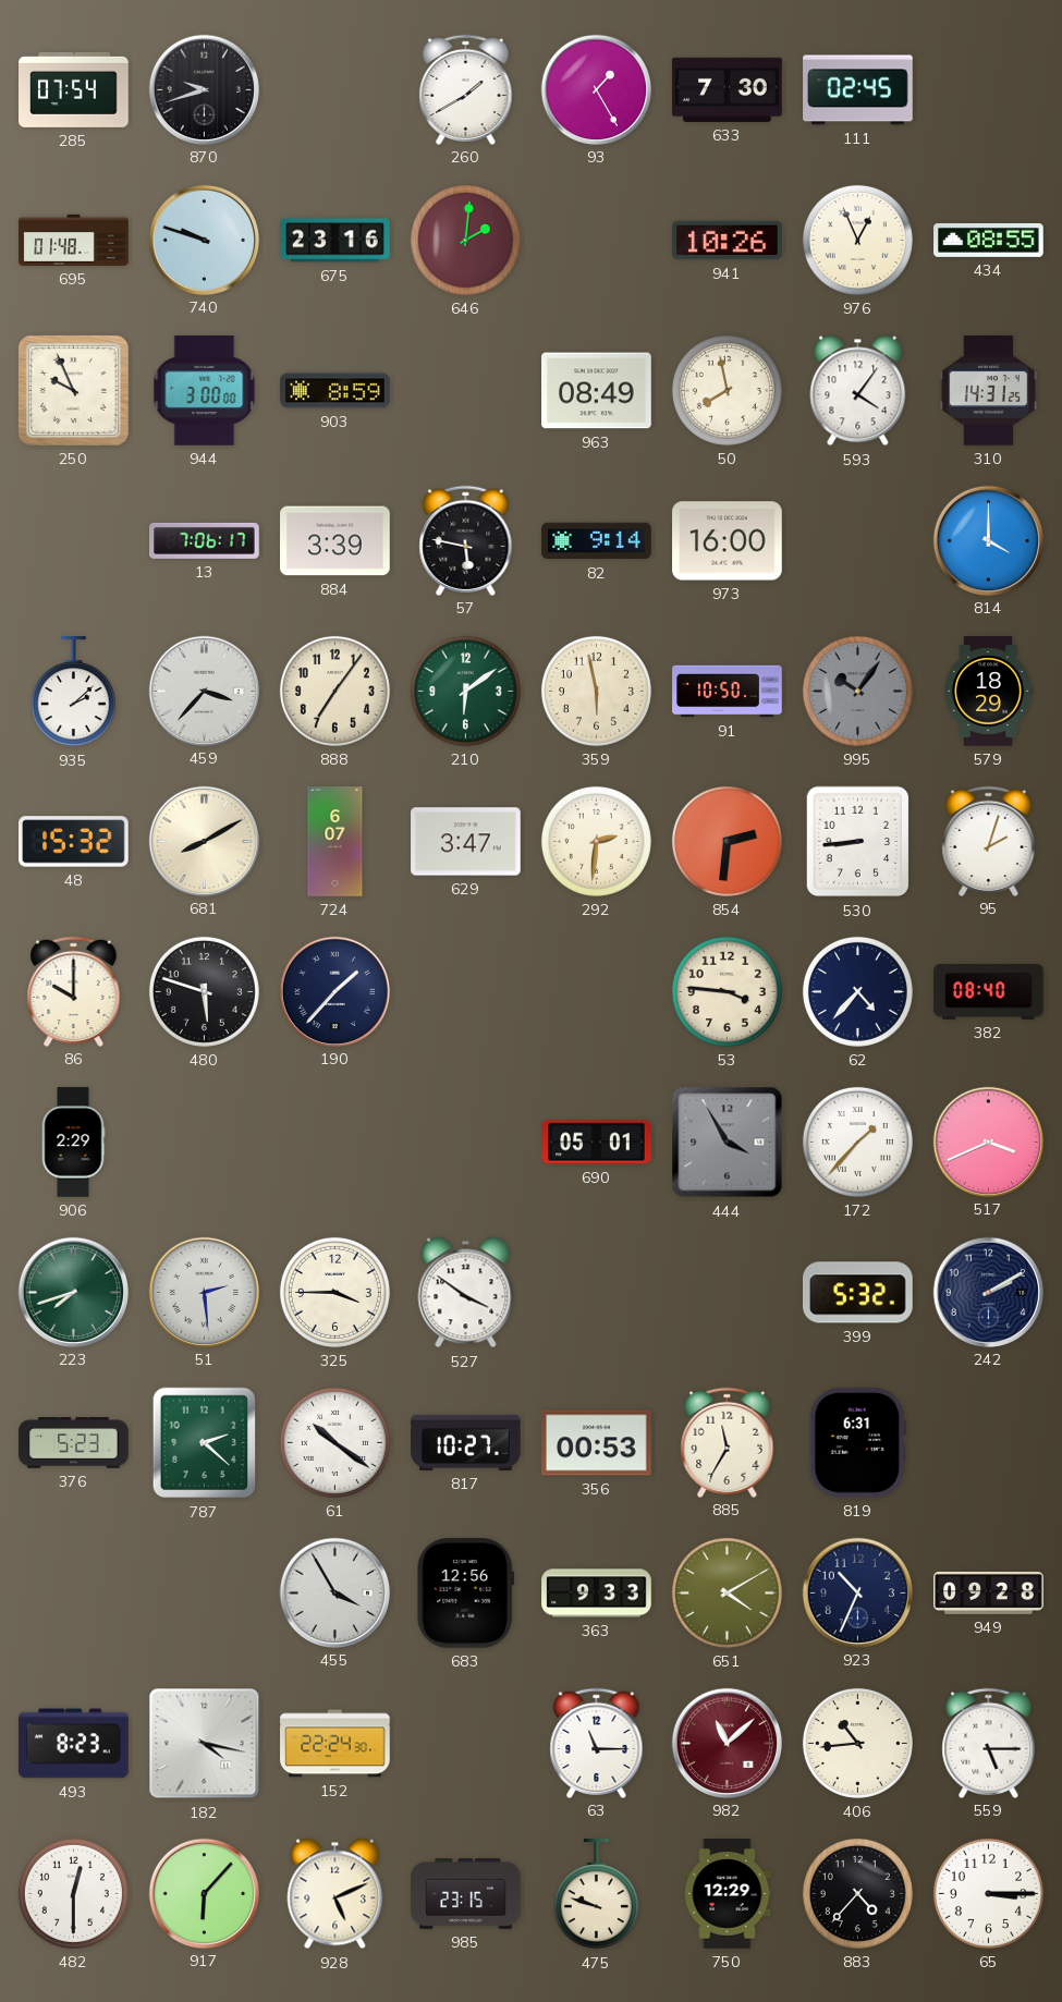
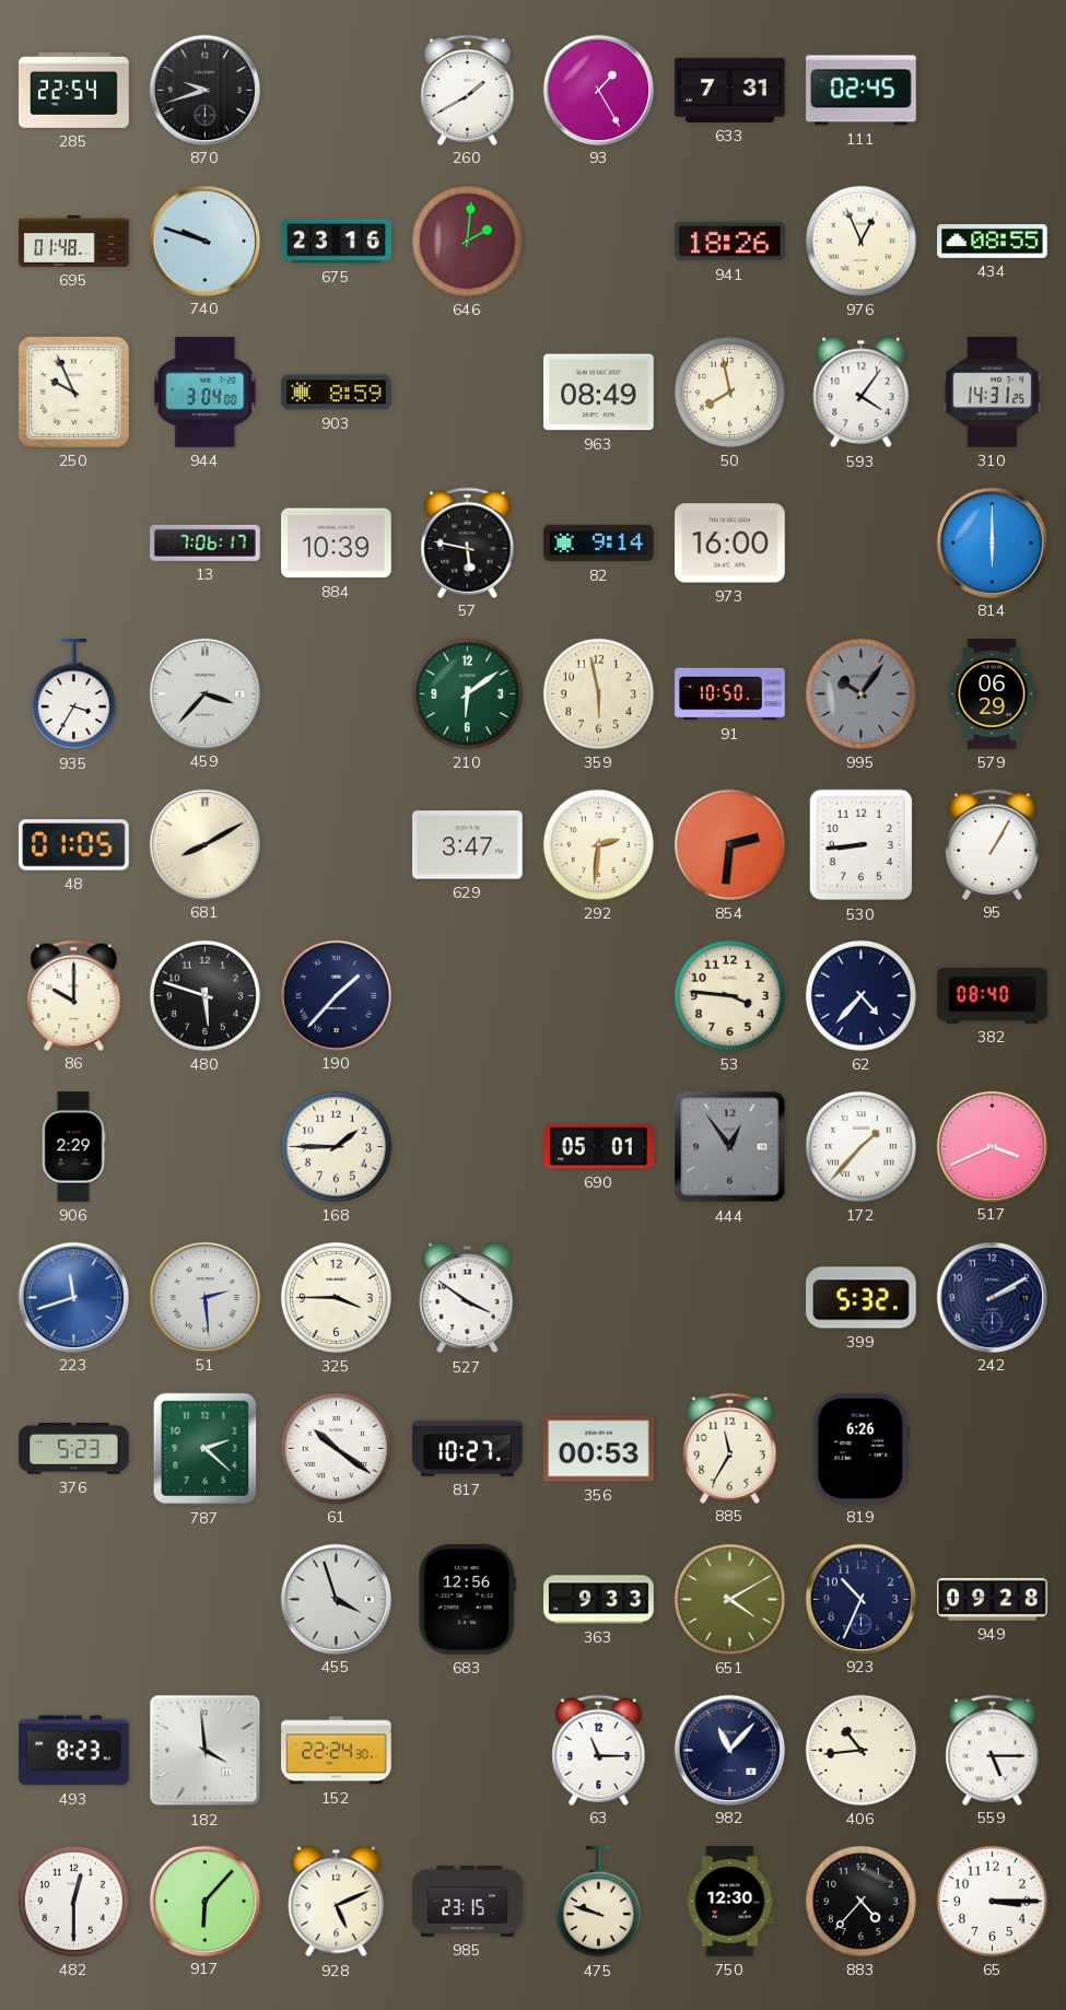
285: 07:54 -> 22:54
633: 7:30 -> 7:31
941: 10:26 -> 18:26
944: 3:00 -> 3:04
884: 3:39 -> 10:39
814: 4:00 -> 6:00
935: 2:08 -> 3:35
888: 7:06 -> none
579: 18:29 -> 06:29
48: 15:32 -> 01:05
724: 6:07 -> none
95: 2:03 -> 1:05
168: none -> 1:45
444: 3:55 -> 12:54
223: 7:42 -> 11:42
223 dial: green -> blue
819: 6:31 -> 6:26
455: 3:55 -> 3:57
182: 4:17 -> 3:59
982: 11:08 -> 11:07
982 dial: burgundy -> navy
750: 12:29 -> 12:30
